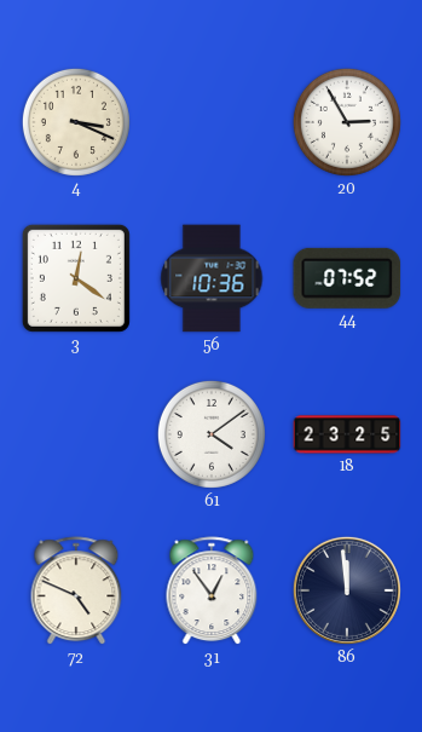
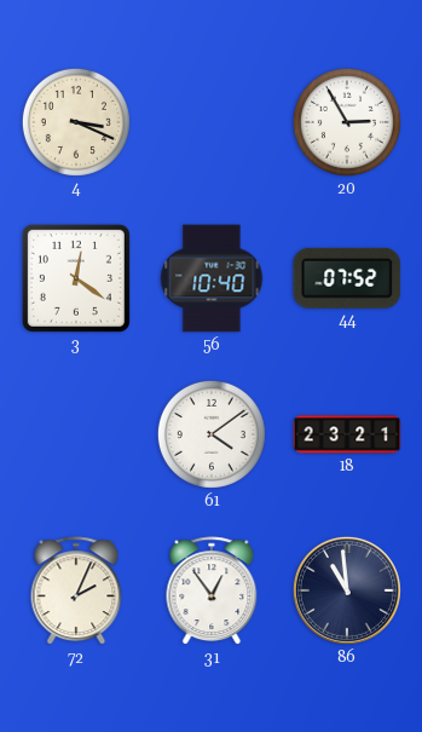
56: 10:36 -> 10:40
18: 23:25 -> 23:21
72: 4:49 -> 2:04
86: 11:59 -> 10:59
